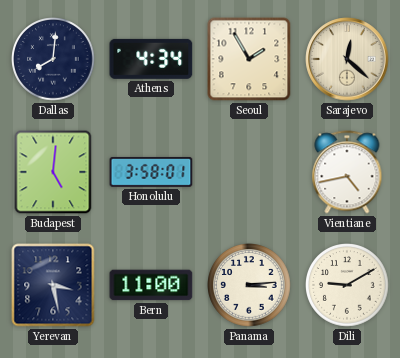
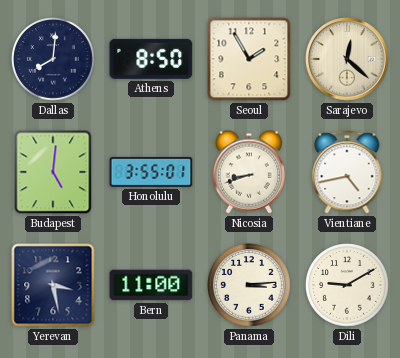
Athens: 4:34 -> 8:50
Honolulu: 3:58 -> 3:55
Nicosia: none -> 8:42
